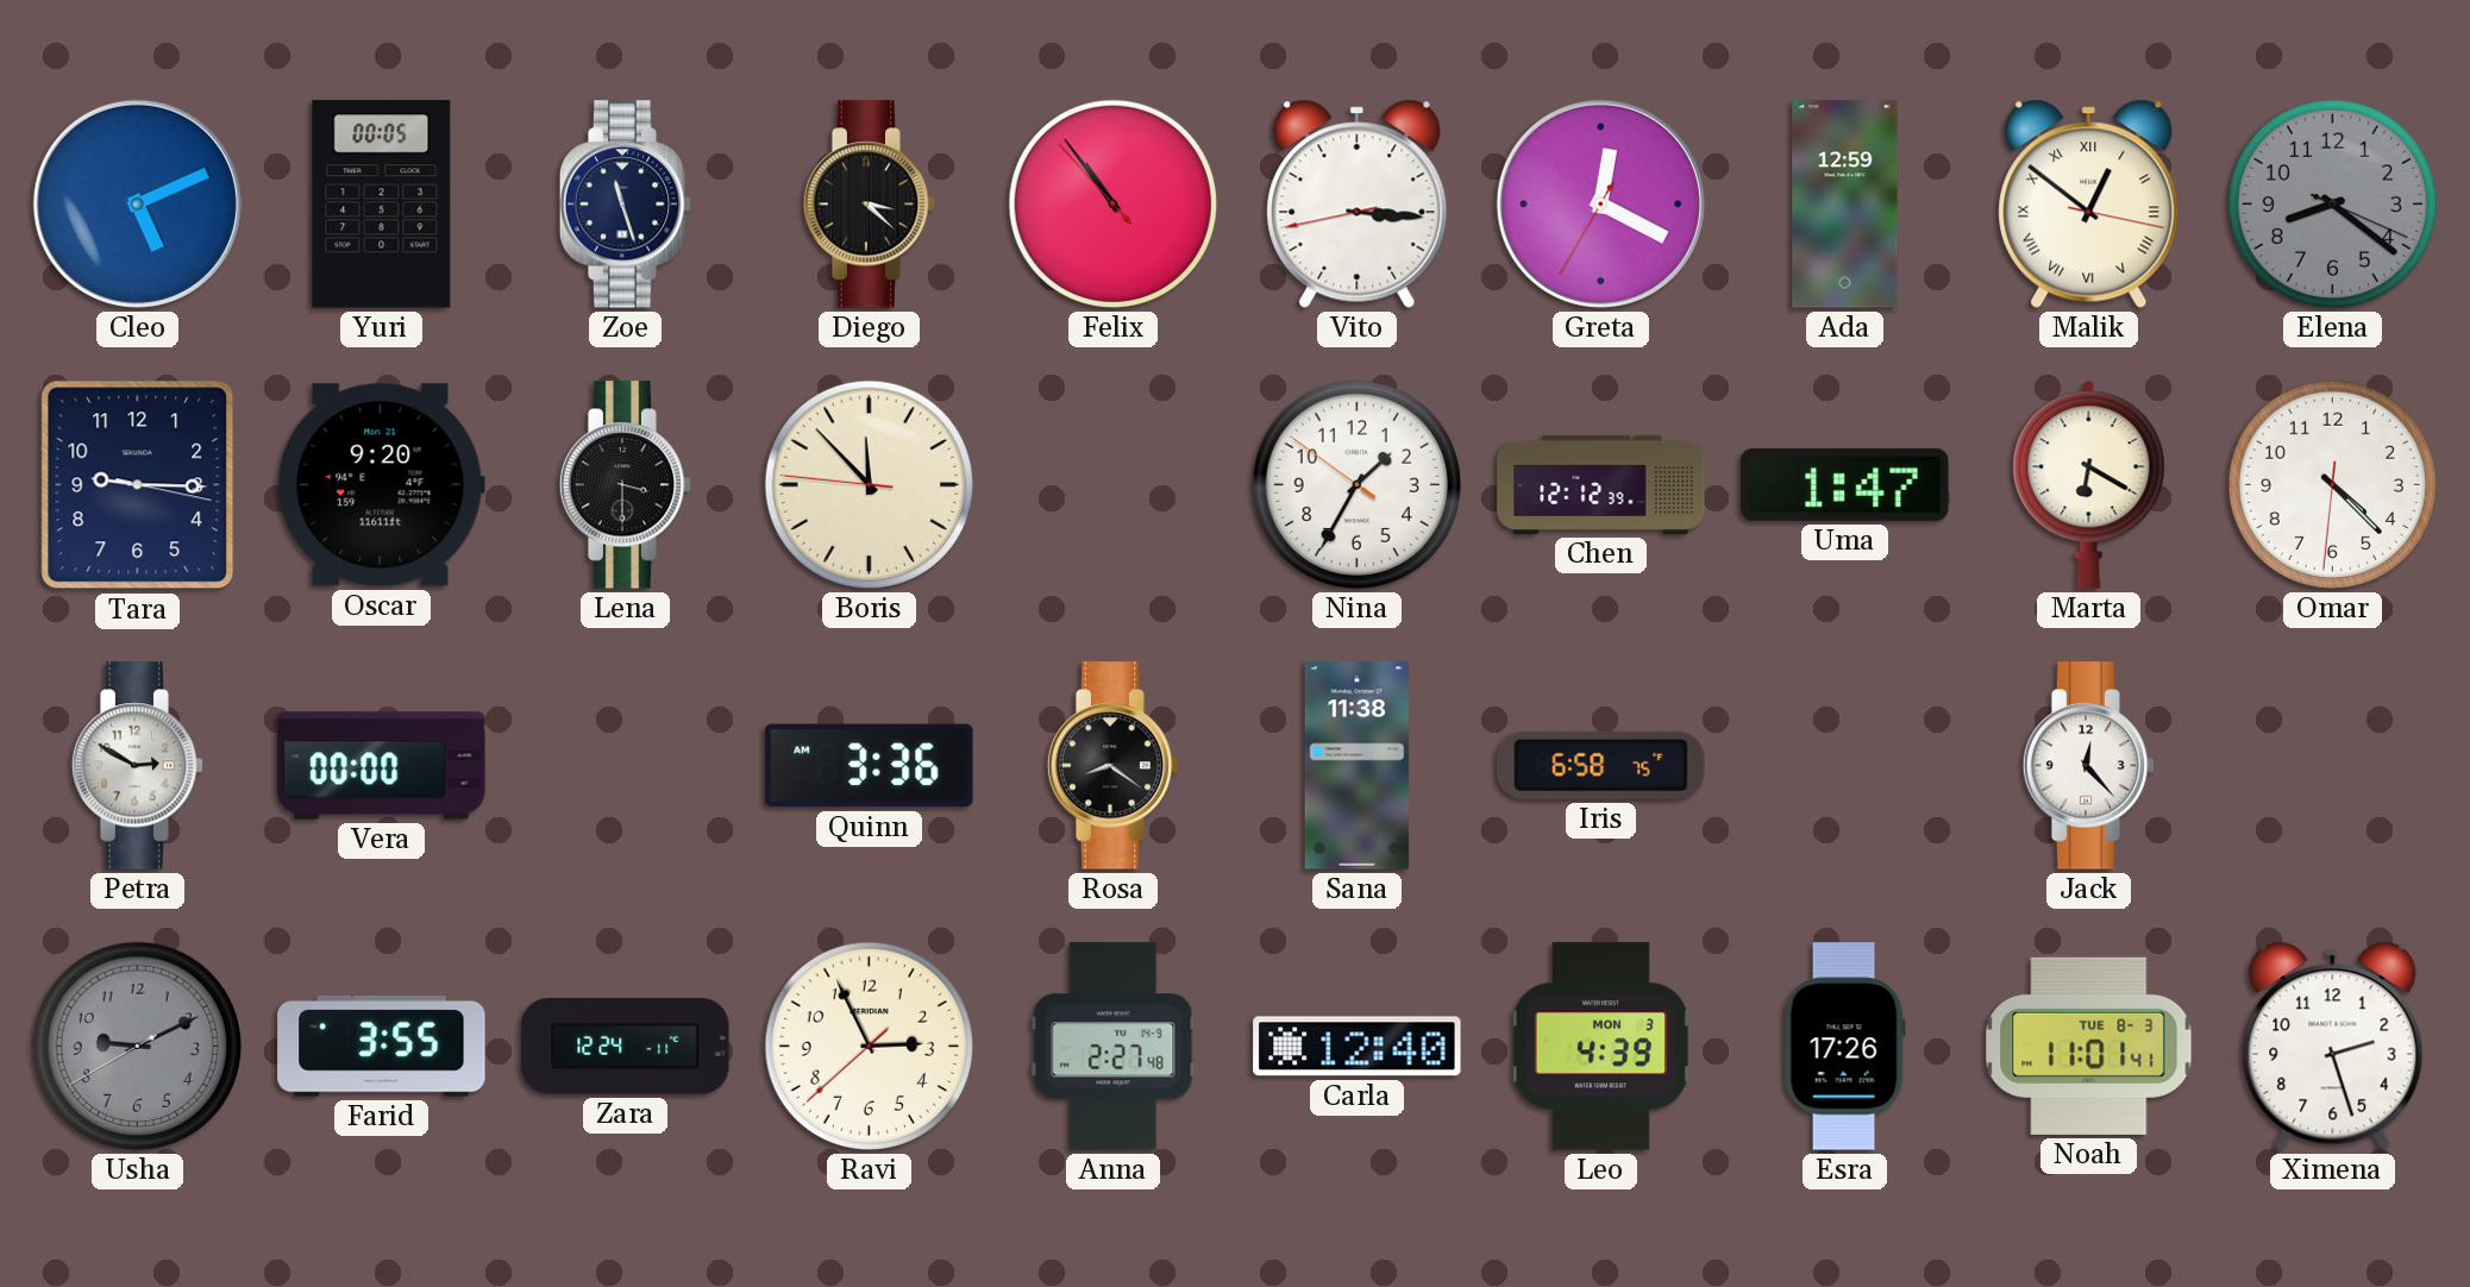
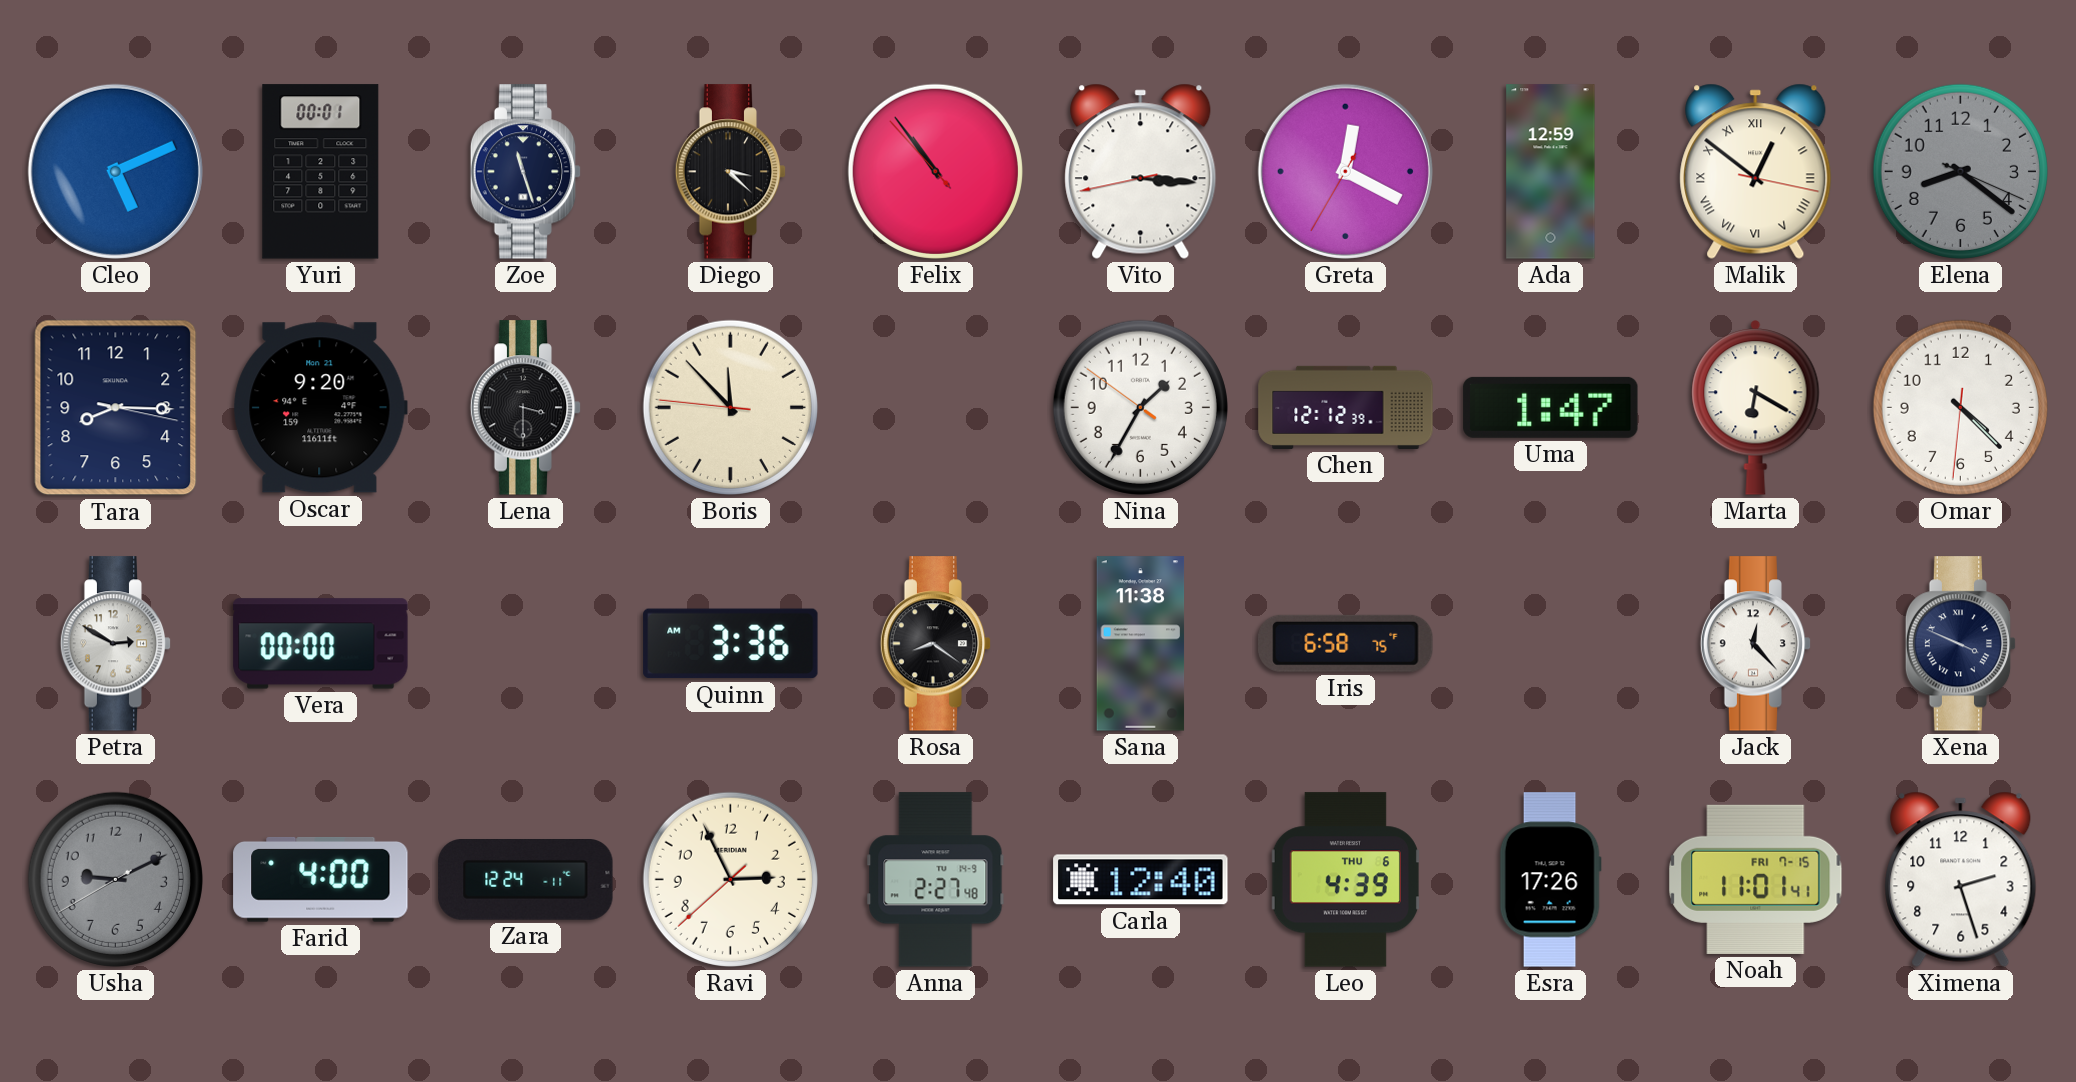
Yuri: 00:05 -> 00:01
Tara: 9:15 -> 8:15
Xena: none -> 3:49
Farid: 3:55 -> 4:00
Leo date: MON 3 -> THU 6
Noah date: TUE 8-3 -> FRI 7-15
